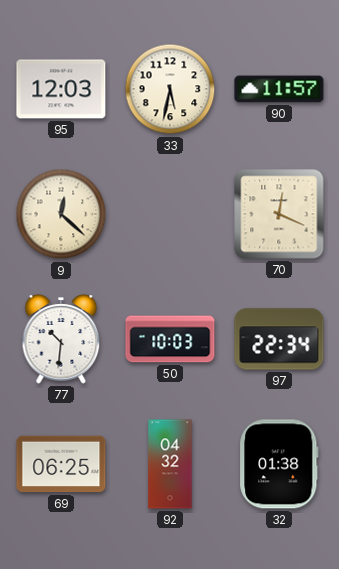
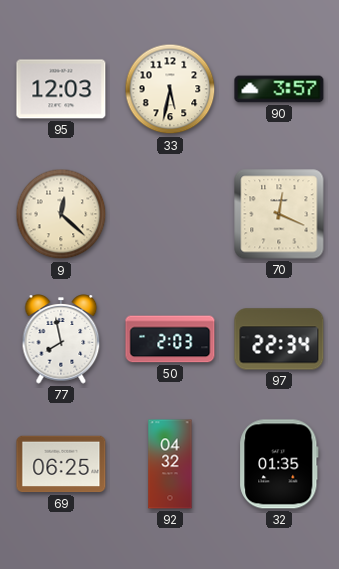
90: 11:57 -> 3:57
77: 10:31 -> 7:58
50: 10:03 -> 2:03
32: 01:38 -> 01:35
